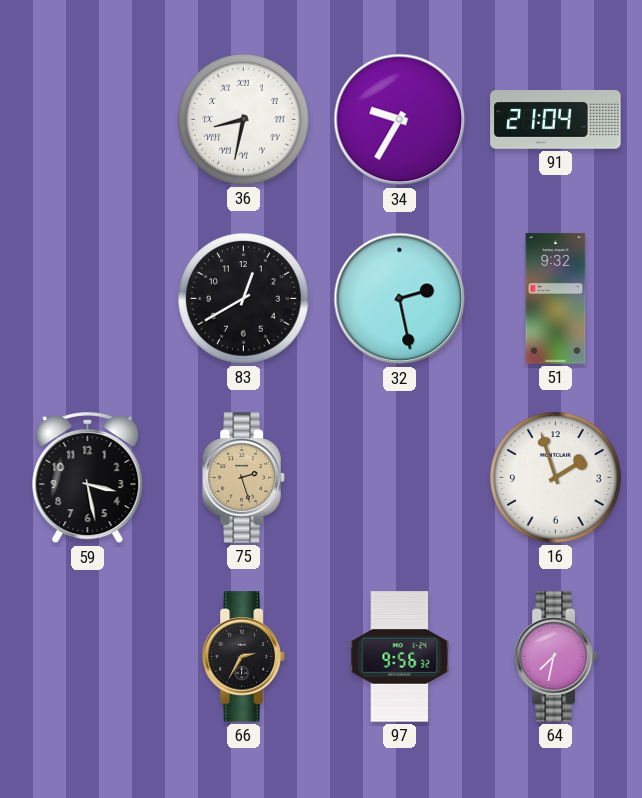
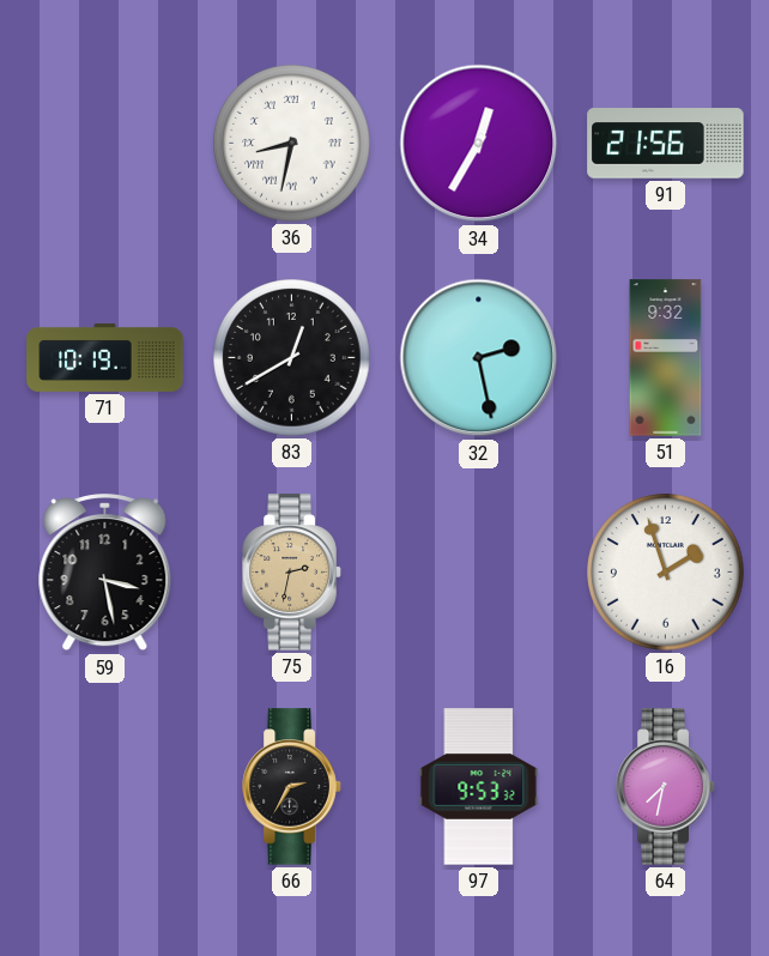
34: 9:35 -> 12:35
91: 21:04 -> 21:56
71: none -> 10:19
75: 2:27 -> 2:32
97: 9:56 -> 9:53
